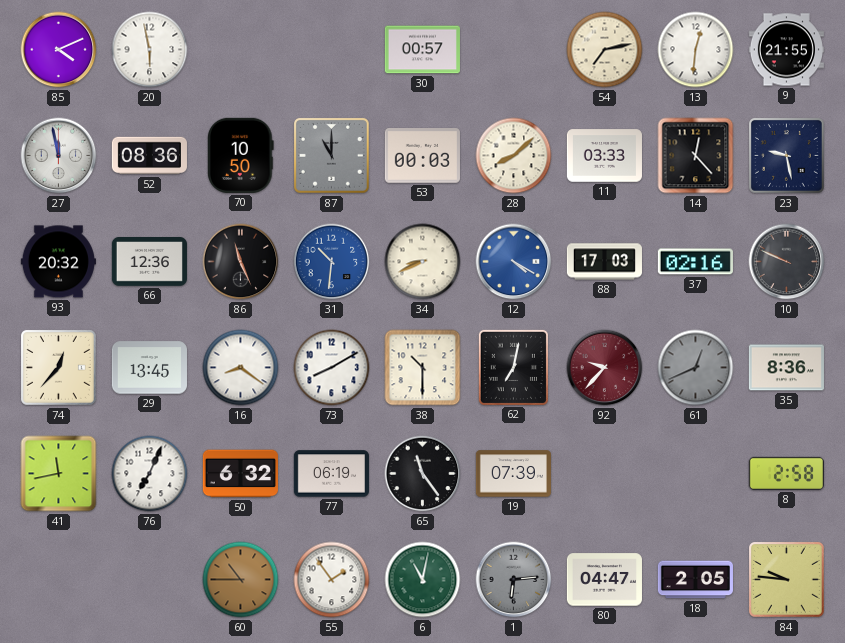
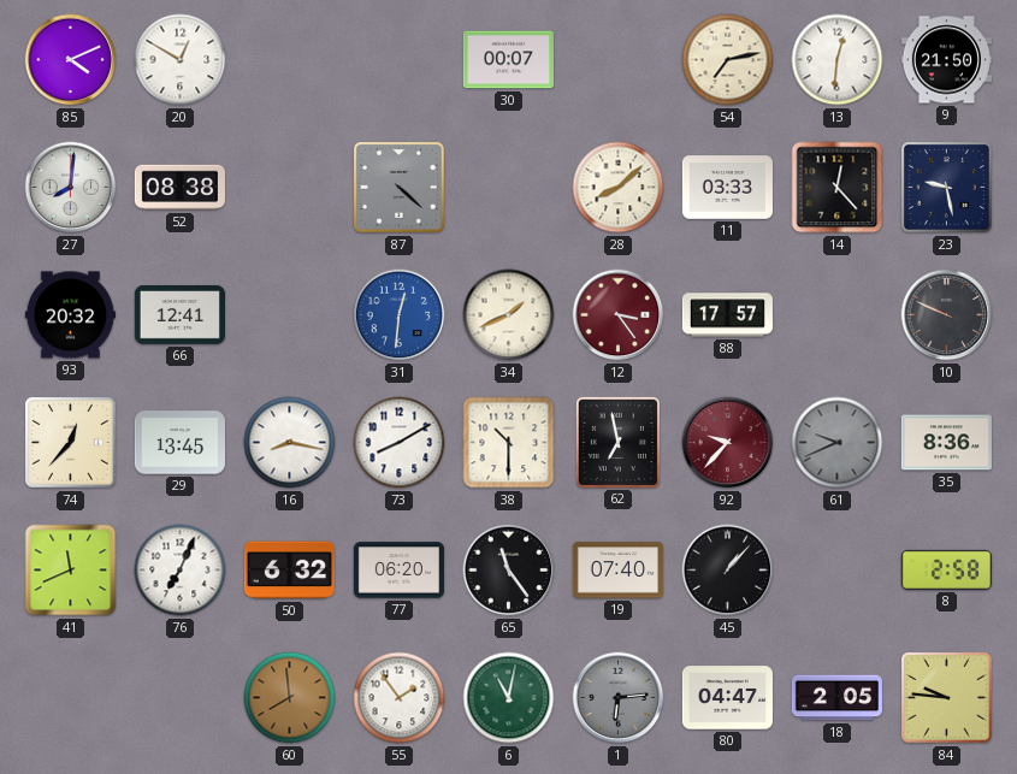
20: 5:58 -> 12:50
30: 00:57 -> 00:07
9: 21:55 -> 21:50
27: 11:58 -> 8:01
52: 08:36 -> 08:38
70: 10:50 -> none
87: 11:00 -> 4:22
53: 00:03 -> none
66: 12:36 -> 12:41
86: 11:26 -> none
31: 10:31 -> 12:31
34: 8:41 -> 1:41
12: 4:20 -> 3:24
12 dial: blue -> burgundy
88: 17:03 -> 17:57
37: 02:16 -> none
16: 8:21 -> 8:17
62: 7:02 -> 6:58
61: 12:41 -> 9:41
41: 11:43 -> 11:41
77: 06:19 -> 06:20
19: 07:39 -> 07:40
45: none -> 1:07
60: 10:45 -> 7:59
